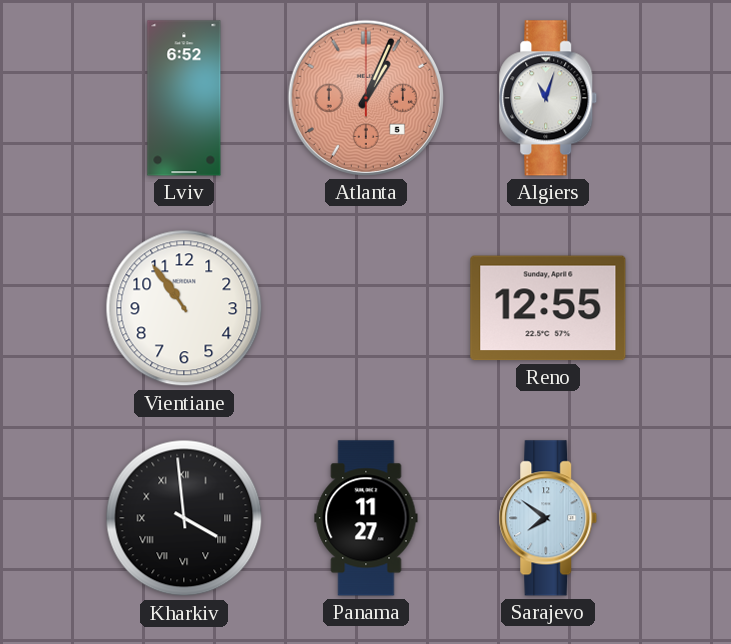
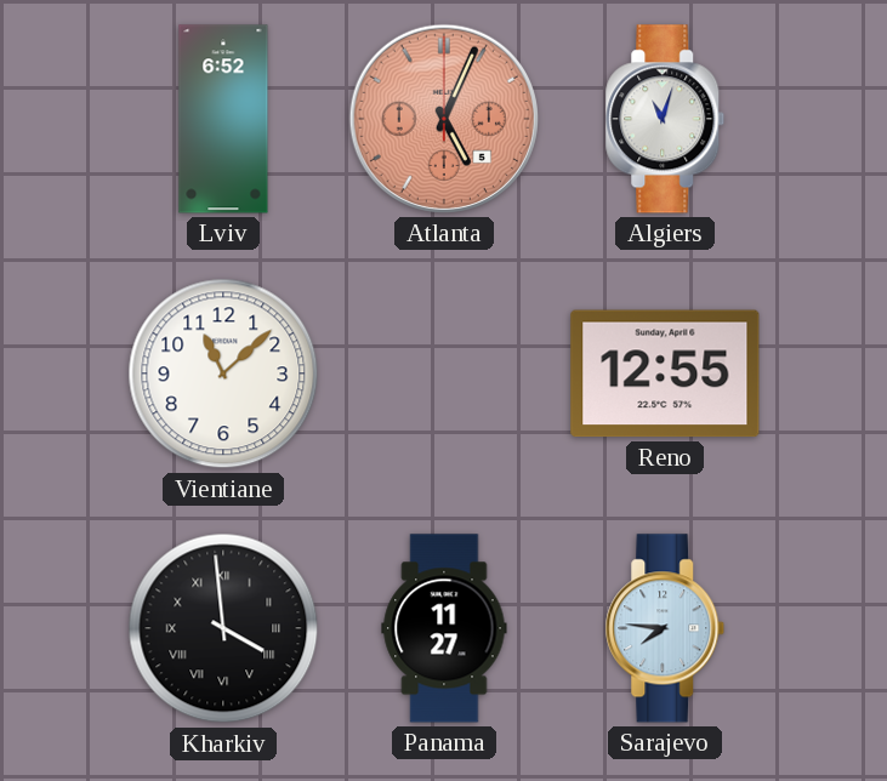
Atlanta: 1:04 -> 5:04
Vientiane: 10:54 -> 11:08
Sarajevo: 7:51 -> 7:46
